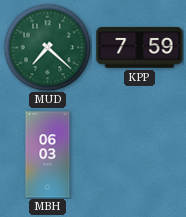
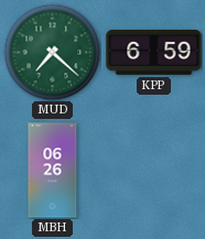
KPP: 7:59 -> 6:59
MBH: 06:03 -> 06:26
